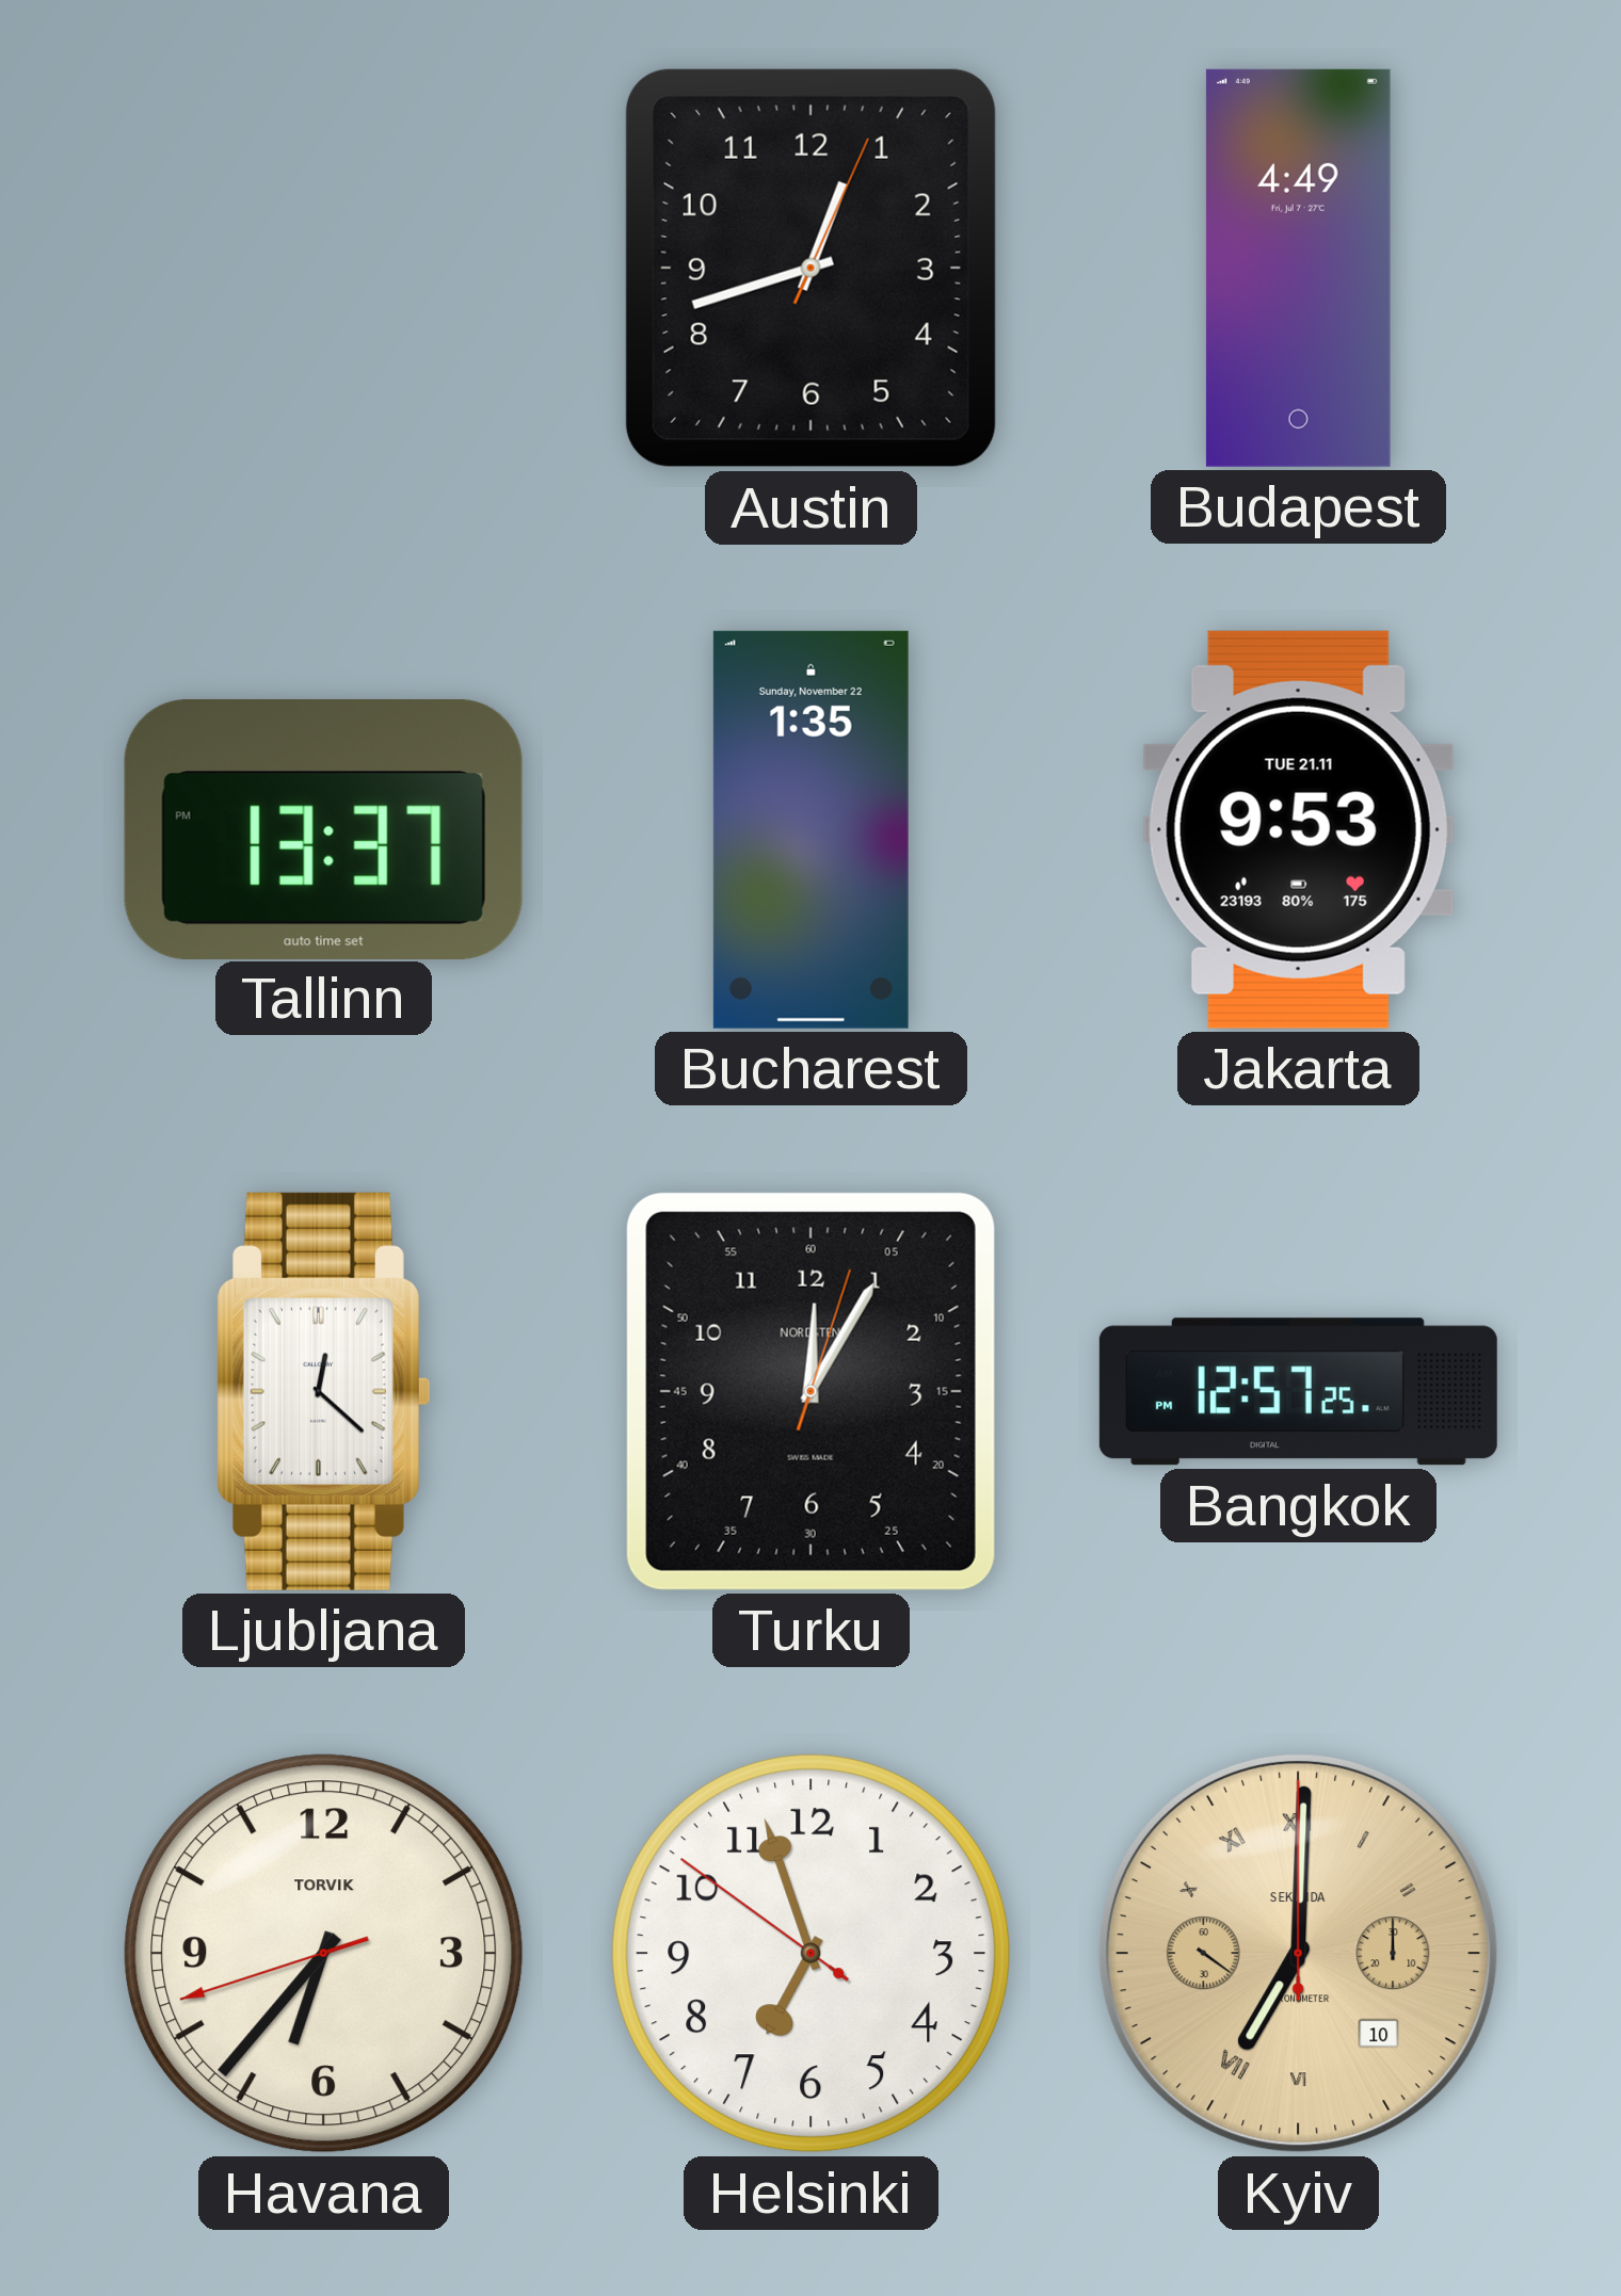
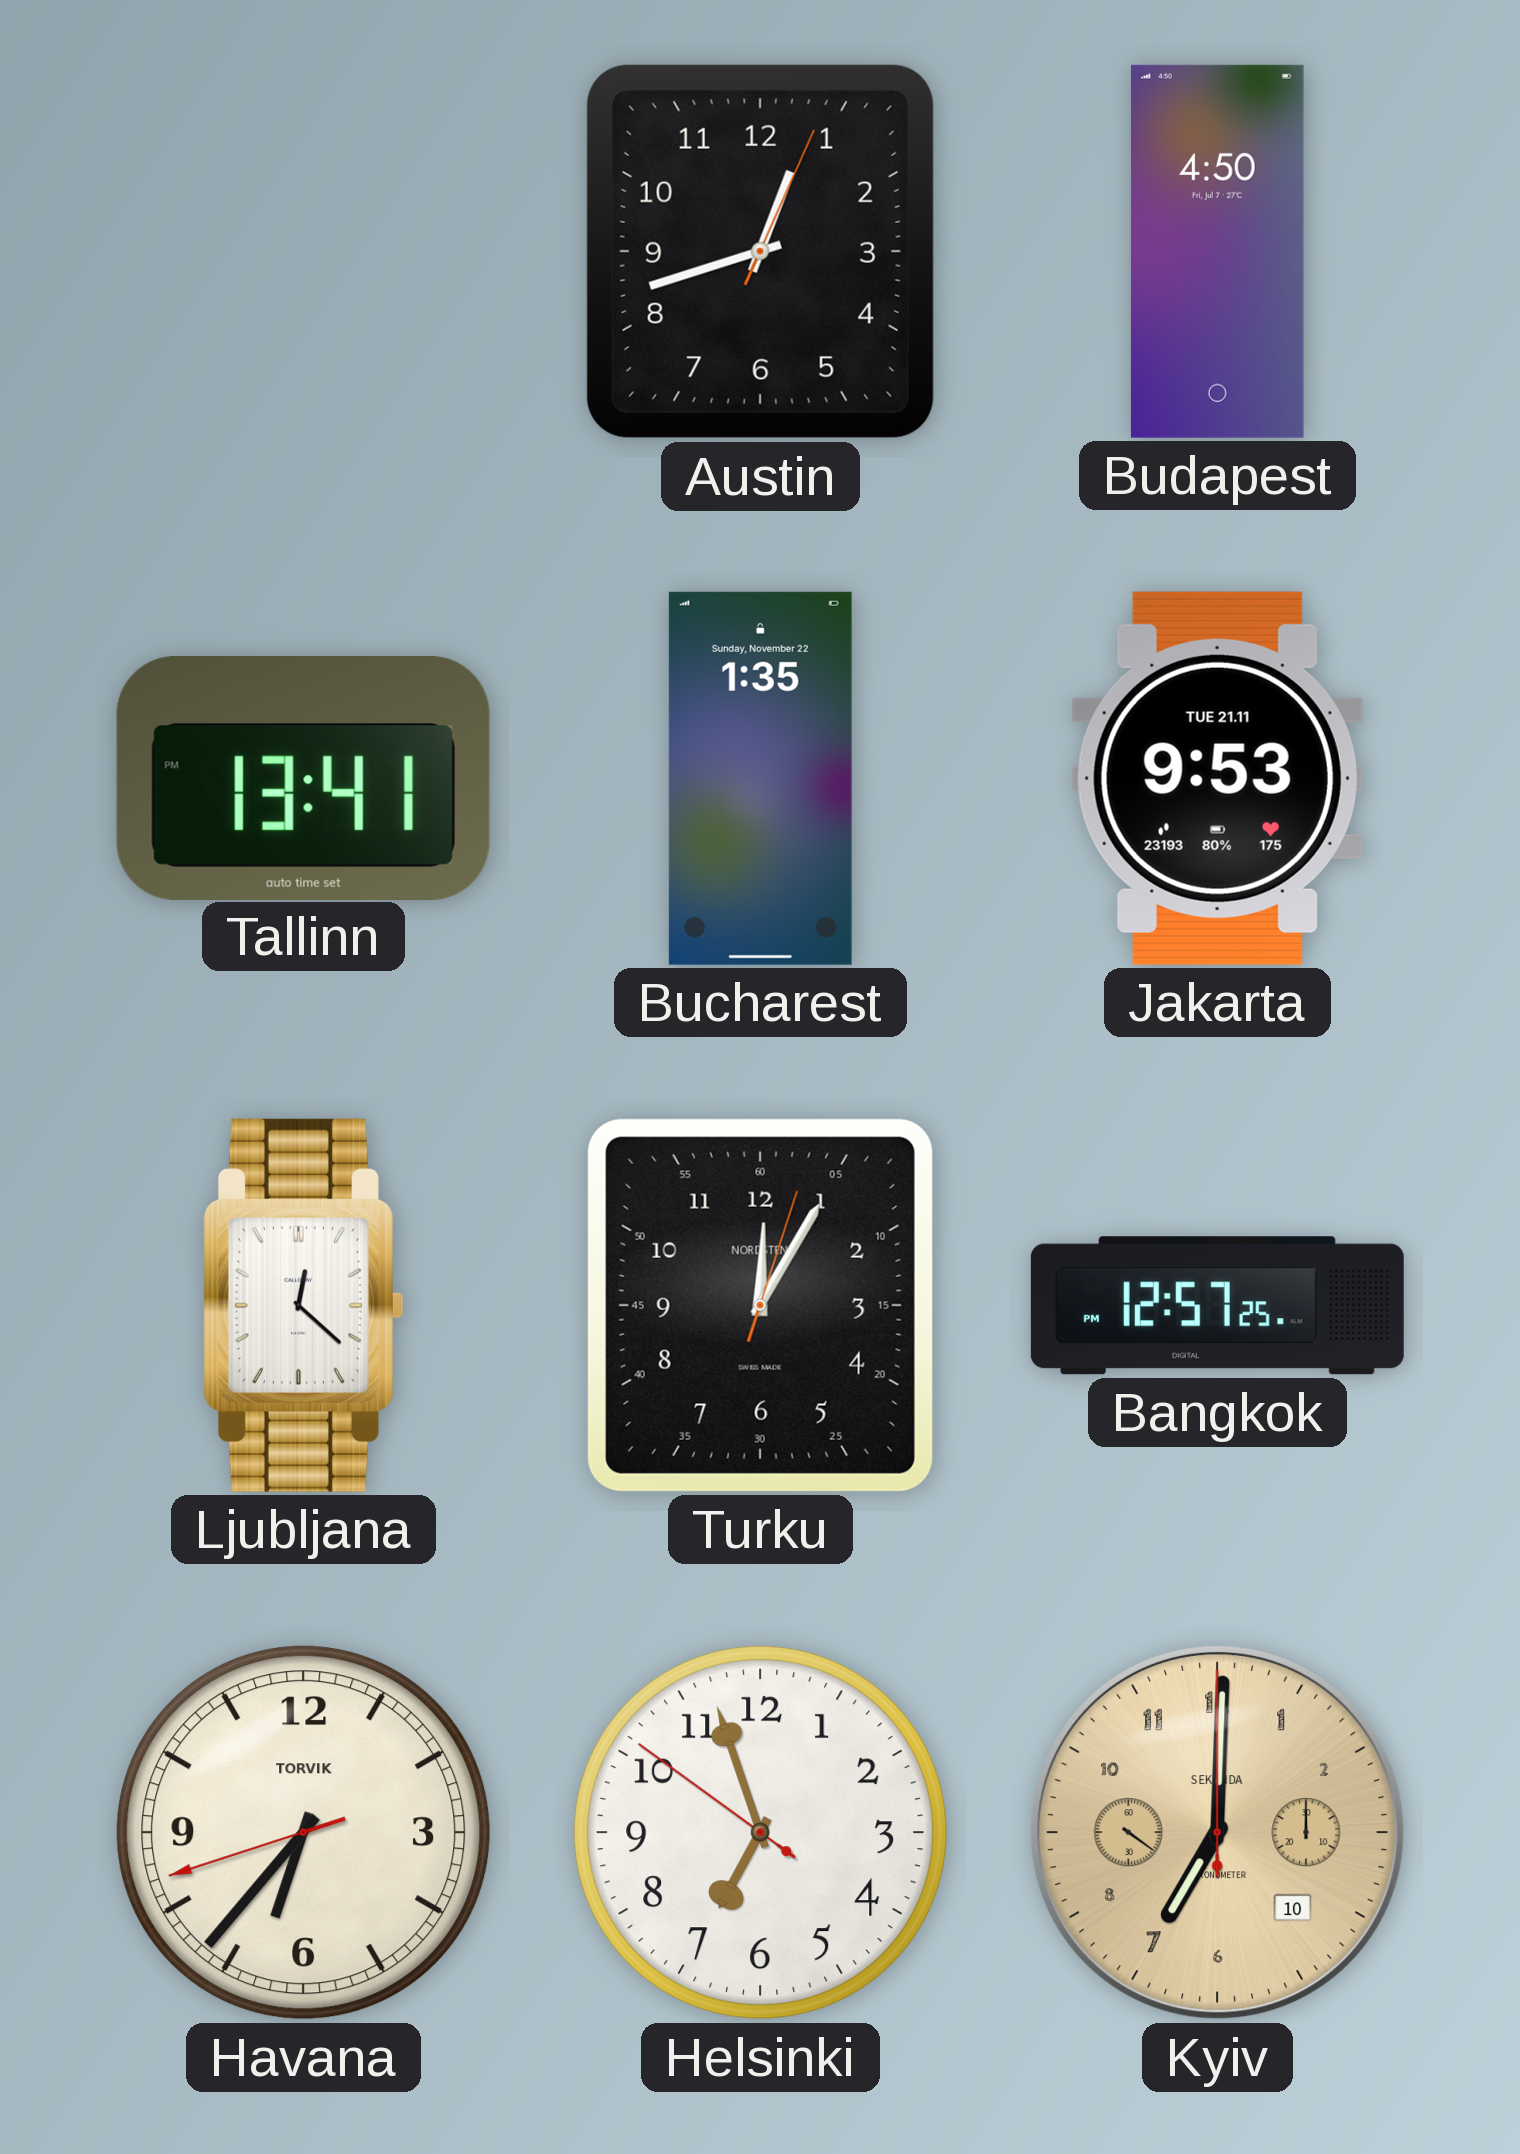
Budapest: 4:49 -> 4:50
Tallinn: 13:37 -> 13:41
Kyiv numerals: Roman -> Arabic
